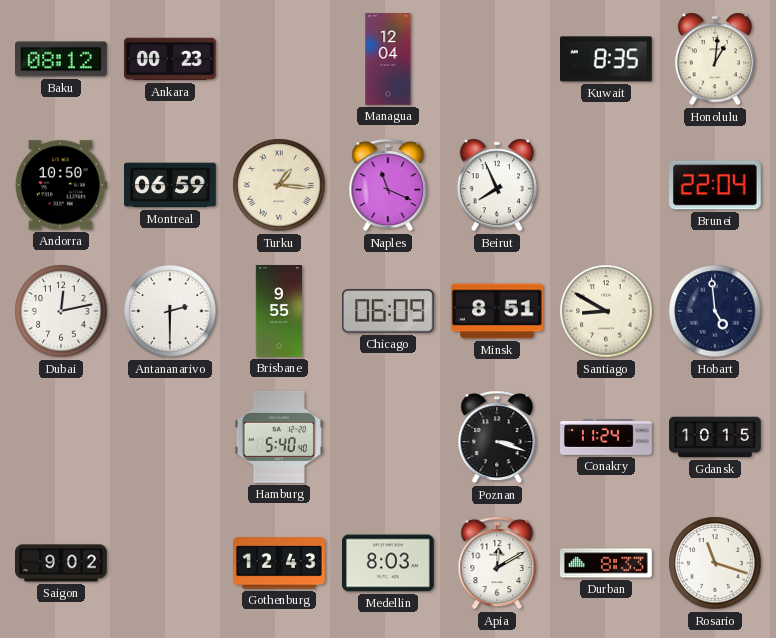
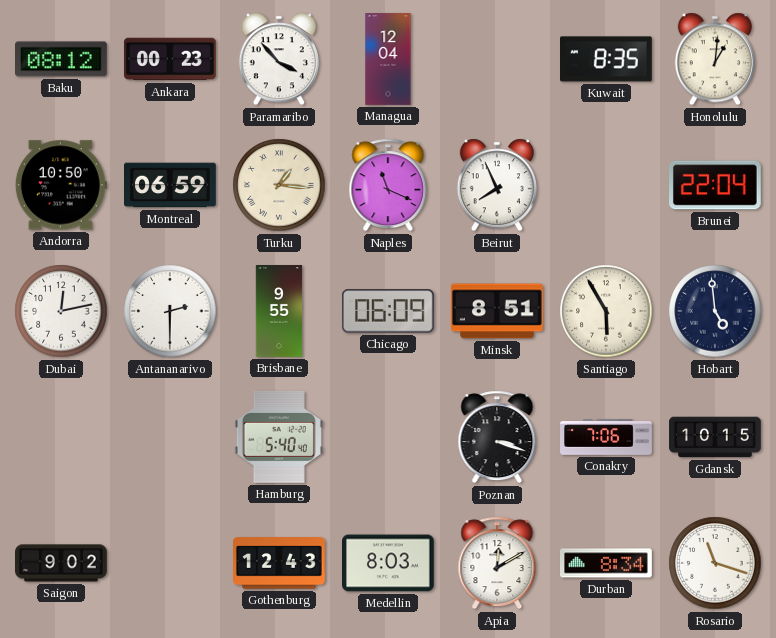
Paramaribo: none -> 3:53
Santiago: 8:50 -> 5:55
Conakry: 11:24 -> 7:06
Durban: 8:33 -> 8:34
